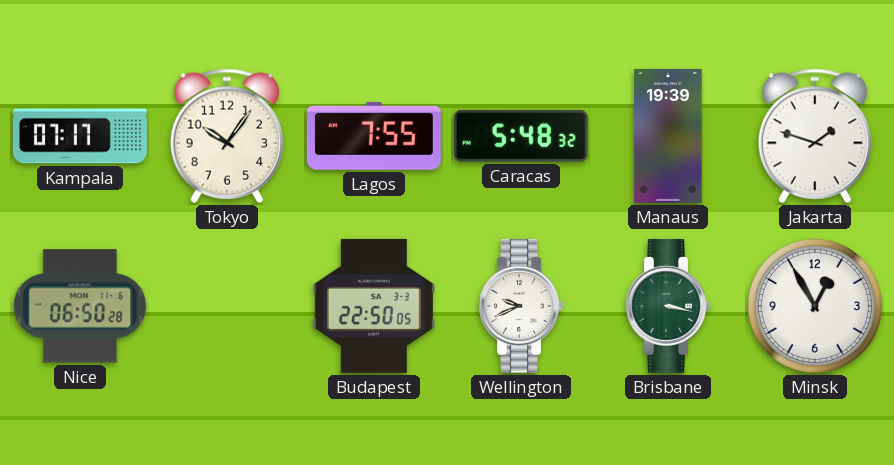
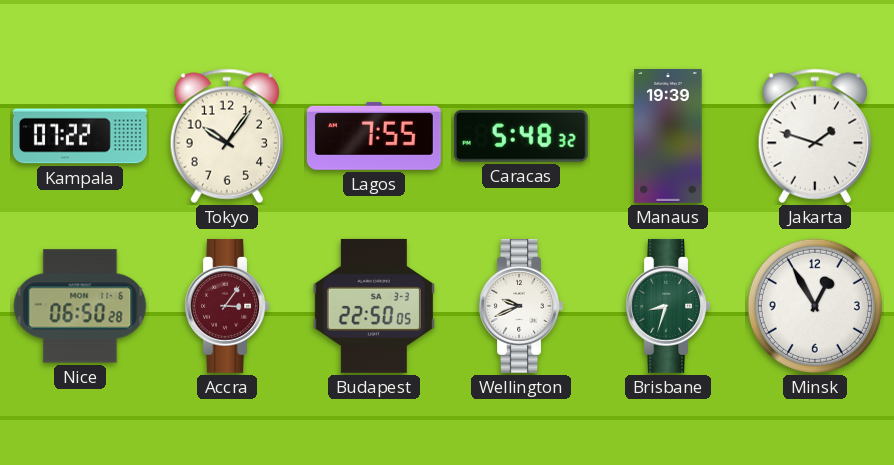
Kampala: 07:17 -> 07:22
Accra: none -> 3:06
Brisbane: 3:17 -> 8:33
